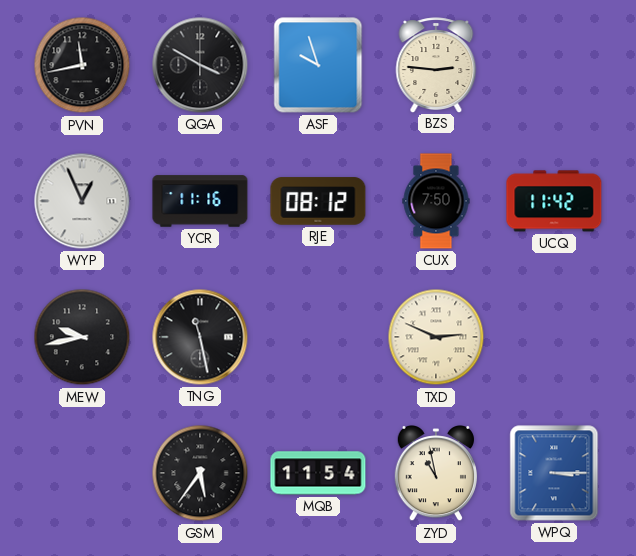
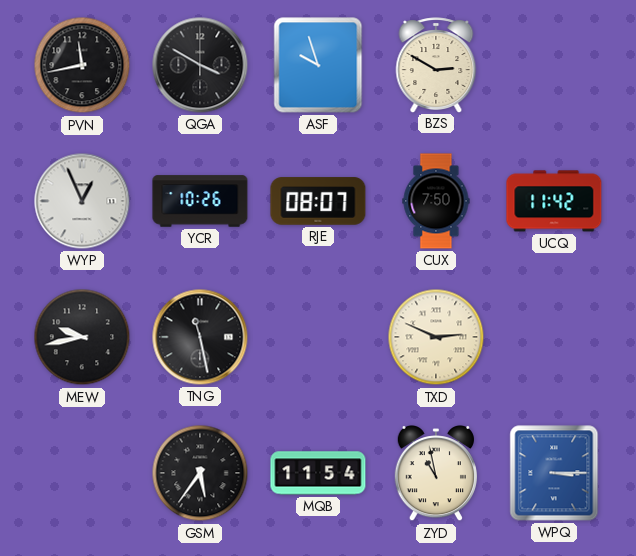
BZS: 2:46 -> 2:50
YCR: 11:16 -> 10:26
RJE: 08:12 -> 08:07
